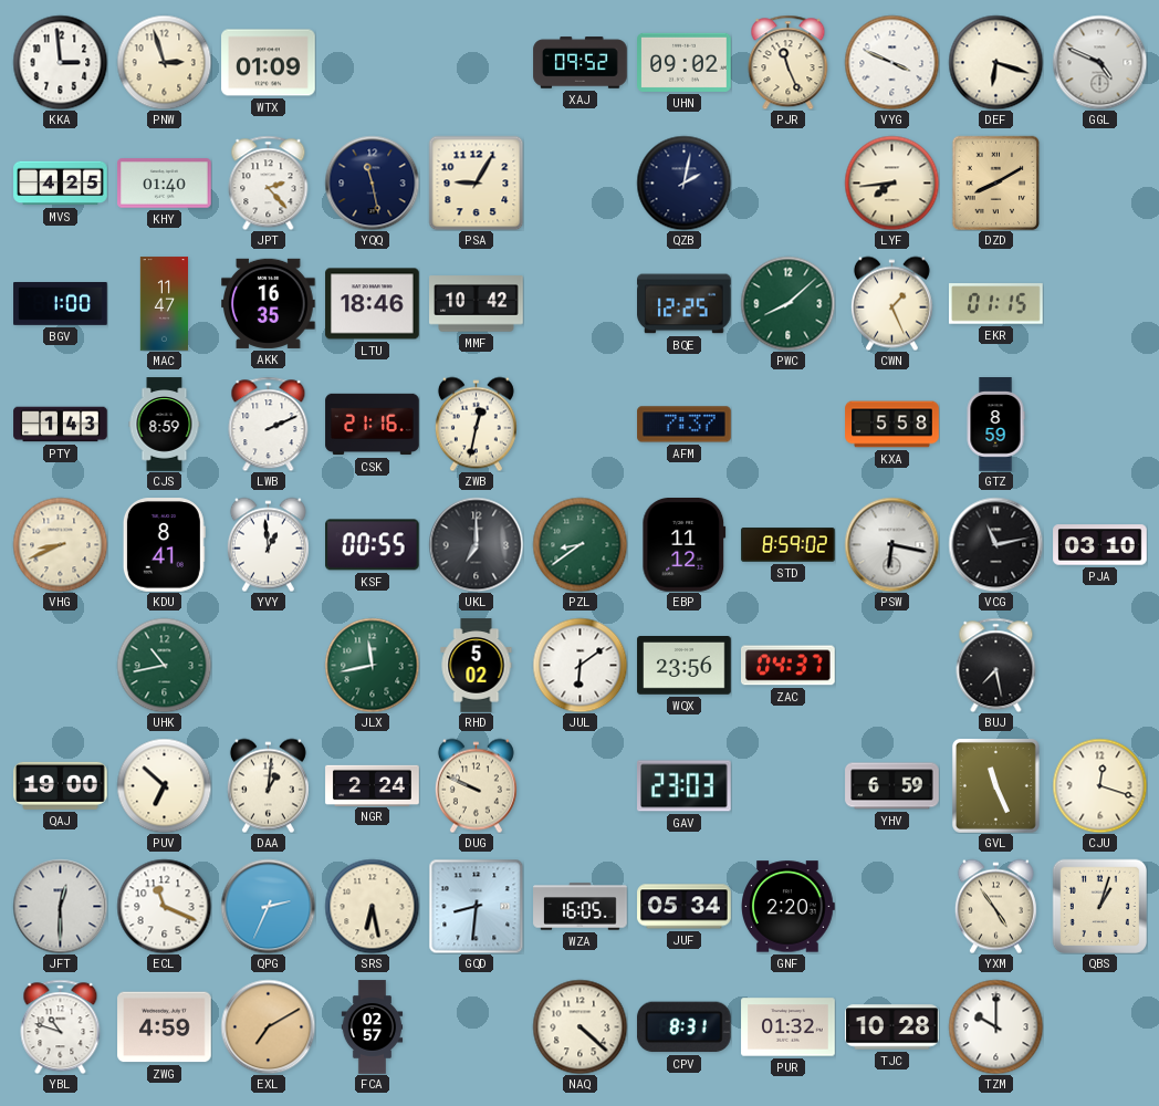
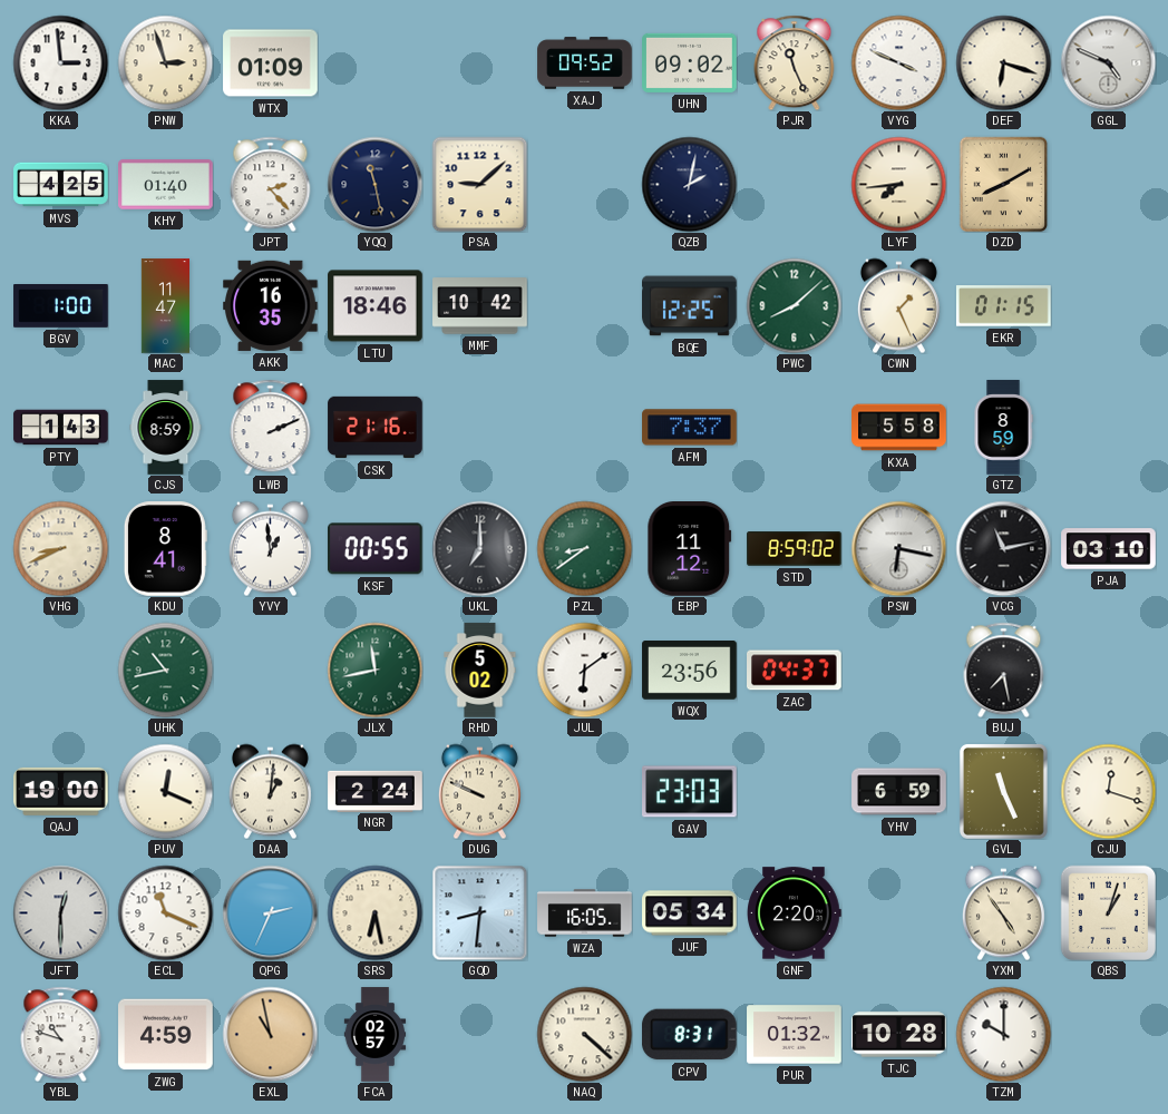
PSA: 9:05 -> 9:08
ZWB: 12:32 -> none
PUV: 6:52 -> 12:19
EXL: 7:10 -> 10:58
